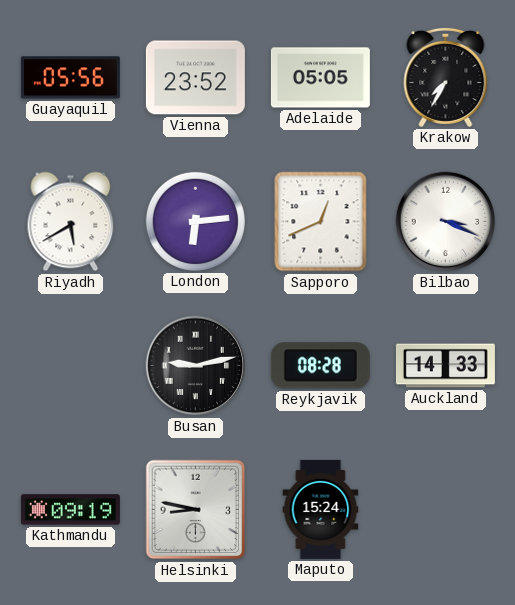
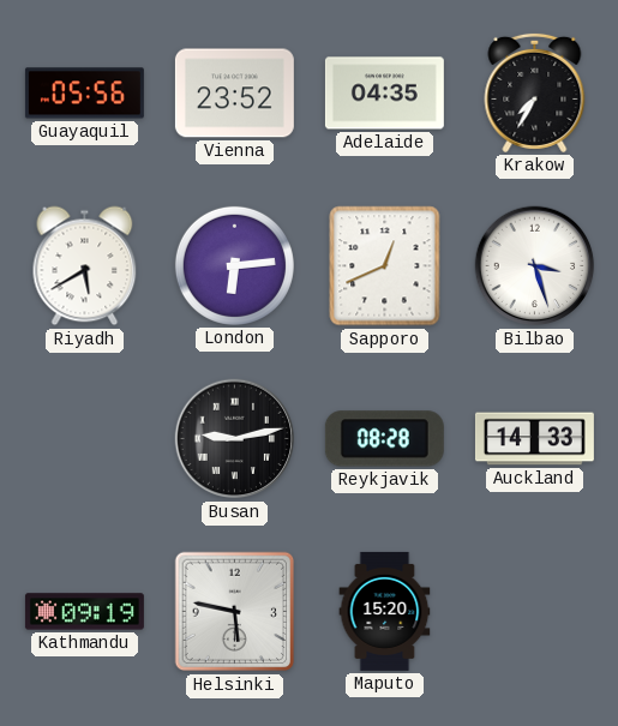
Adelaide: 05:05 -> 04:35
Bilbao: 3:19 -> 3:27
Helsinki: 8:47 -> 5:47
Maputo: 15:24 -> 15:20
